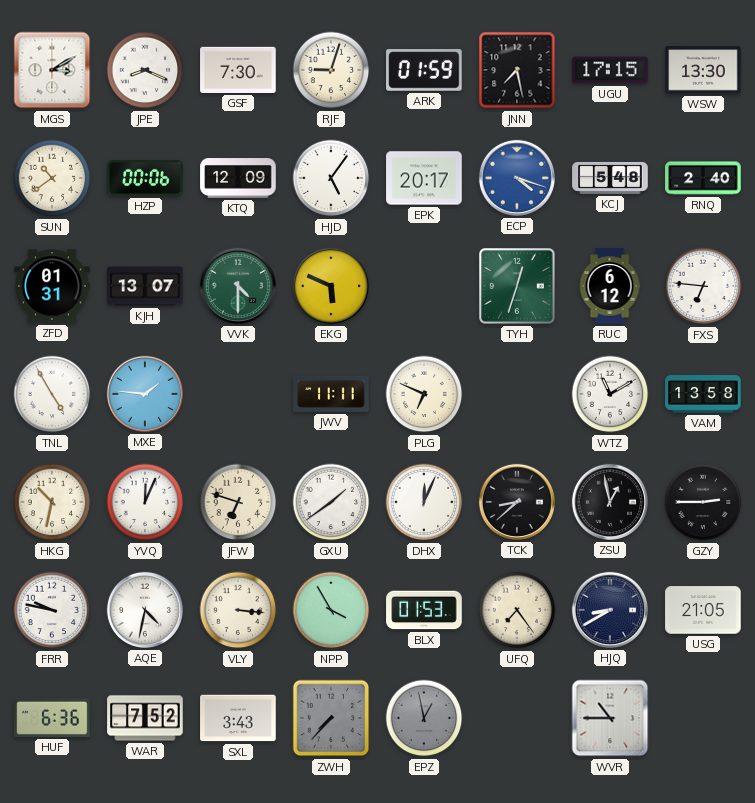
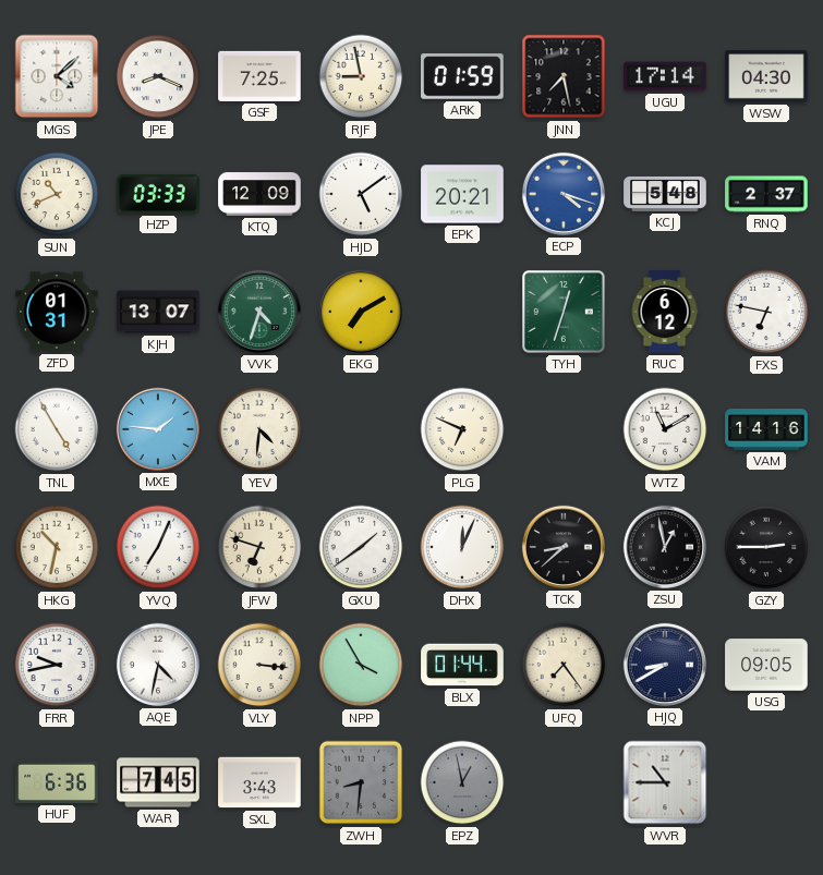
MGS: 3:10 -> 4:08
GSF: 7:30 -> 7:25
RJF: 9:03 -> 8:58
UGU: 17:15 -> 17:14
WSW: 13:30 -> 04:30
SUN: 10:39 -> 10:41
HZP: 00:06 -> 03:33
HJD: 5:06 -> 5:09
EPK: 20:17 -> 20:21
RNQ: 2:40 -> 2:37
VVK: 4:30 -> 4:33
EKG: 5:49 -> 7:10
FXS: 6:46 -> 6:47
YEV: none -> 4:31
JWV: 11:11 -> none
VAM: 13:58 -> 14:16
YVQ: 12:04 -> 7:04
FRR: 9:47 -> 9:43
BLX: 01:53 -> 01:44
USG: 21:05 -> 09:05
WAR: 7:52 -> 7:45
ZWH: 7:37 -> 8:31
